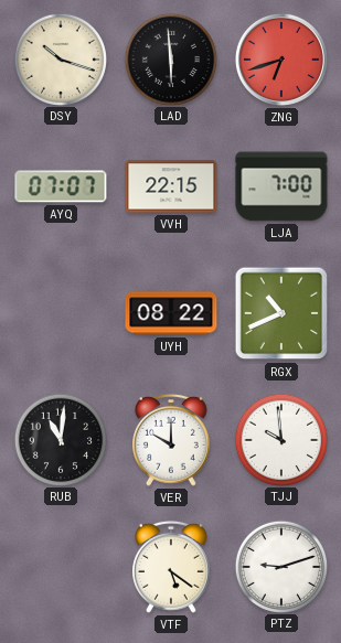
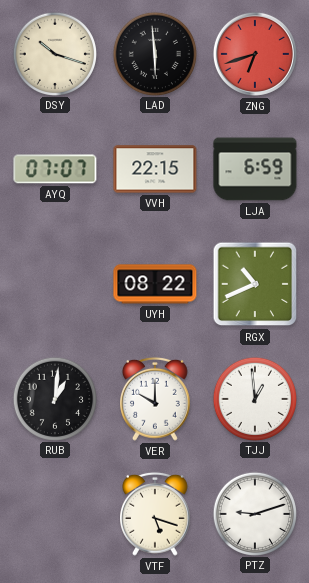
LJA: 7:00 -> 6:59
RUB: 11:01 -> 1:01
TJJ: 9:59 -> 12:59
VTF: 5:21 -> 5:18
